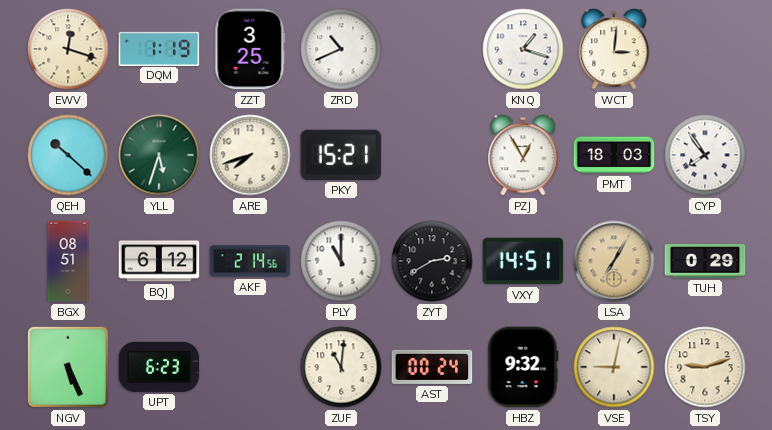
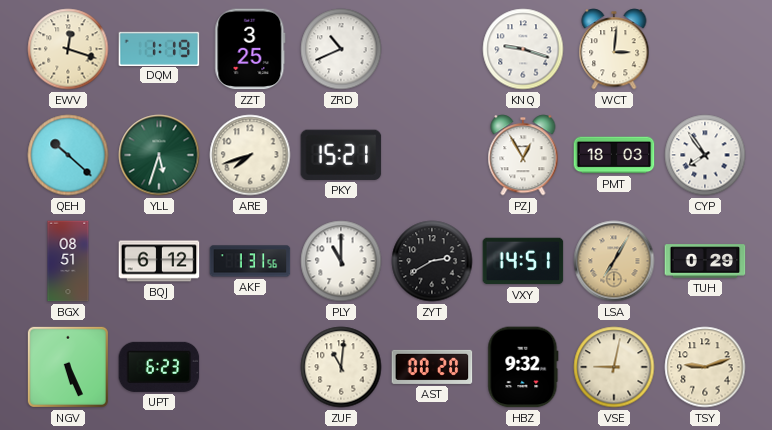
KNQ: 1:18 -> 9:18
AKF: 2:14 -> 1:31
AST: 00:24 -> 00:20
